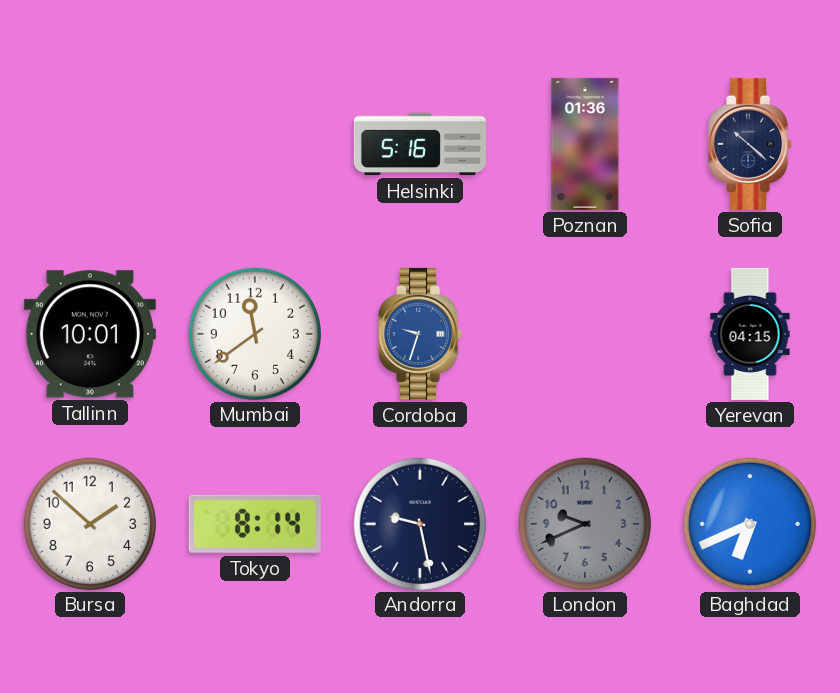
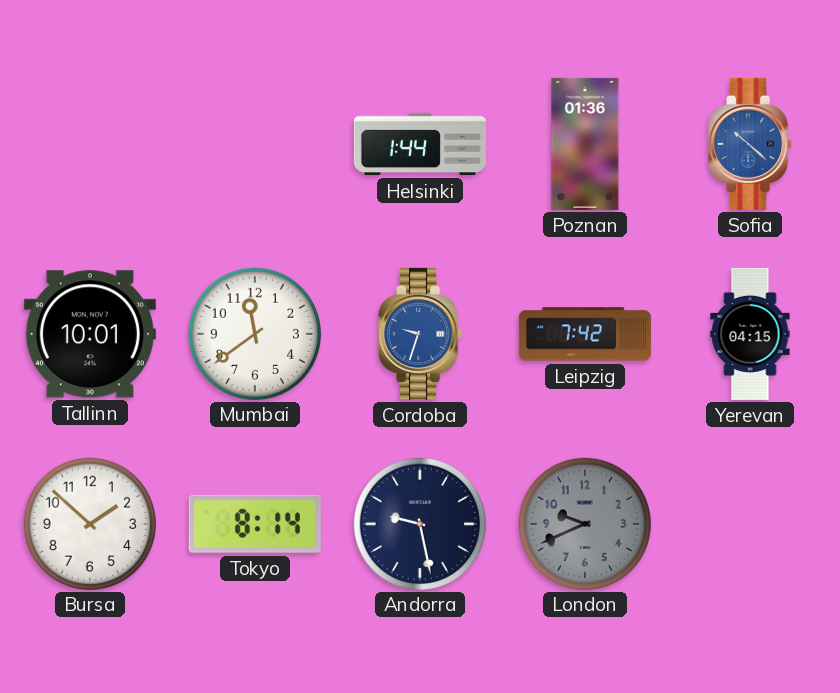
Helsinki: 5:16 -> 1:44
Sofia dial: navy -> blue
Leipzig: none -> 7:42
Baghdad: 6:41 -> none
